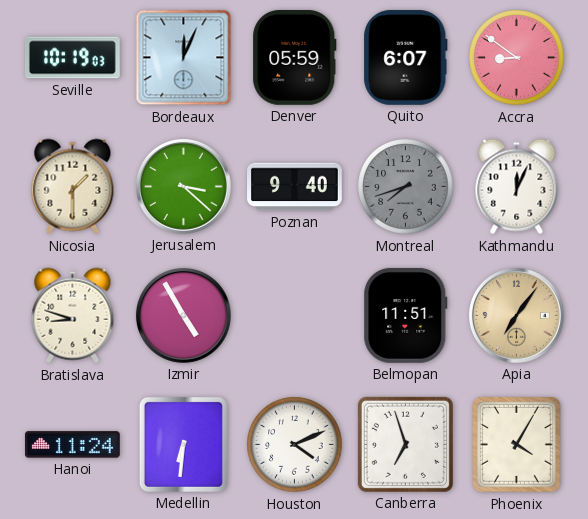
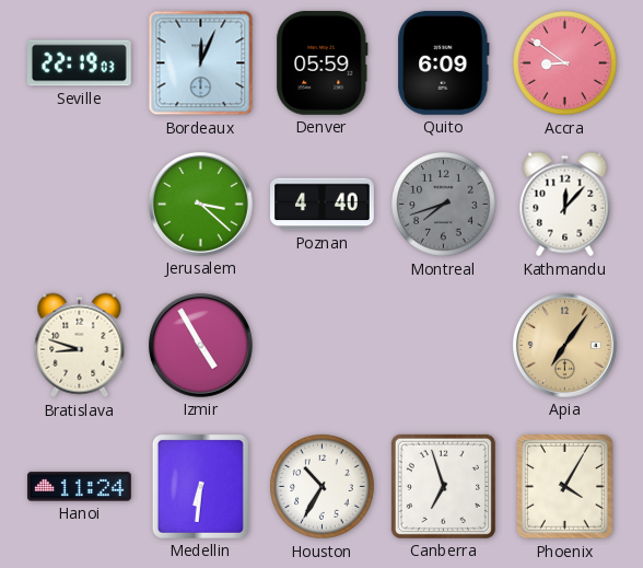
Seville: 10:19 -> 22:19
Quito: 6:07 -> 6:09
Nicosia: 1:30 -> none
Poznan: 9:40 -> 4:40
Kathmandu: 12:04 -> 12:07
Belmopan: 11:51 -> none
Houston: 4:11 -> 10:35
